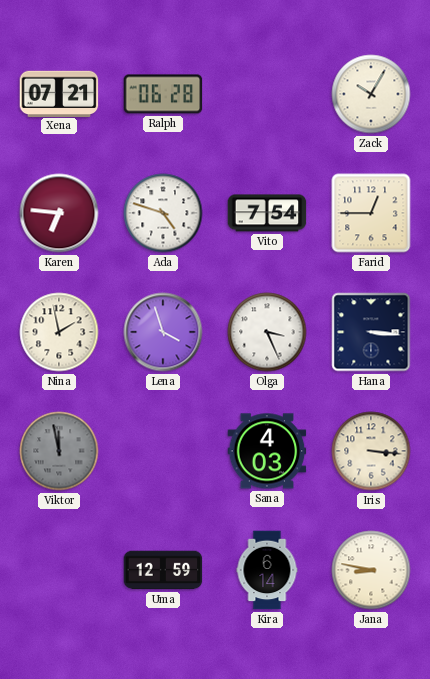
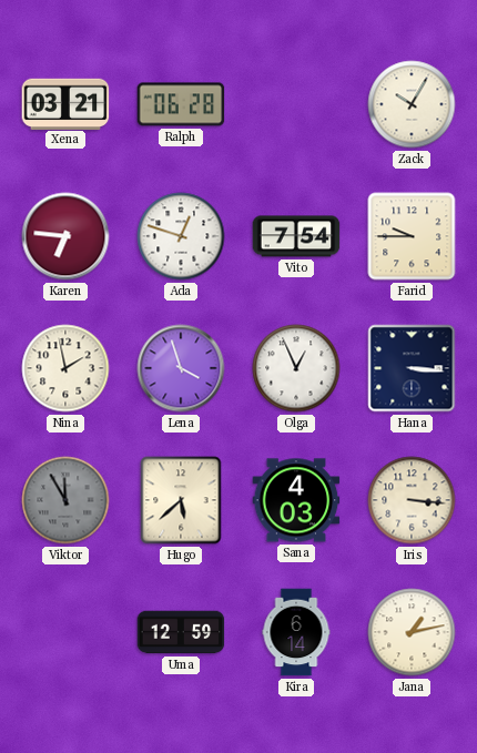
Xena: 07:21 -> 03:21
Ada: 4:48 -> 12:48
Farid: 12:45 -> 9:45
Olga: 3:26 -> 12:56
Viktor: 11:58 -> 11:55
Hugo: none -> 5:38
Jana: 8:47 -> 1:13
